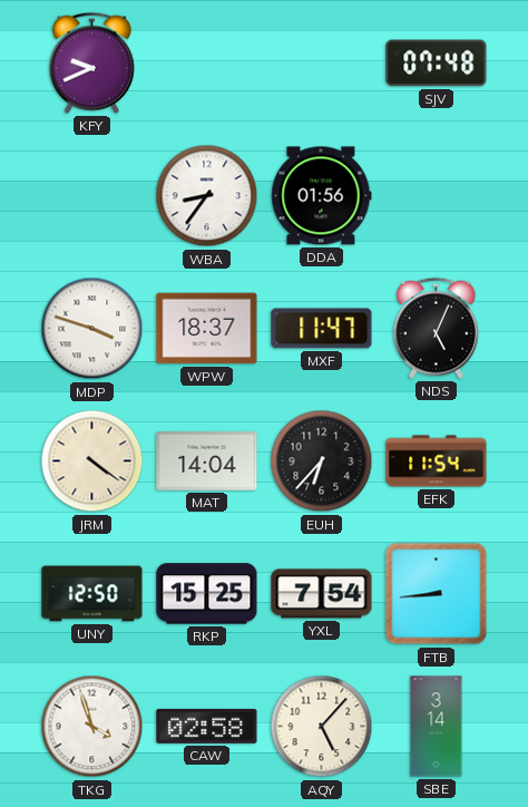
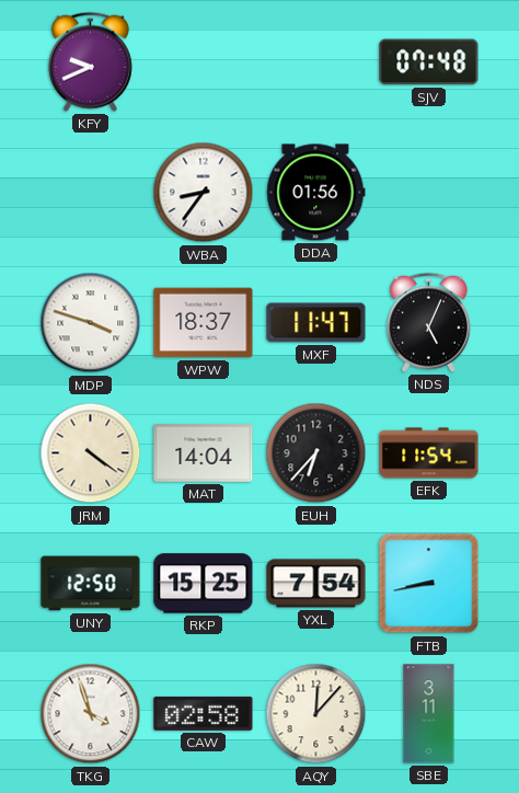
FTB: 8:44 -> 8:43
AQY: 5:07 -> 12:07
SBE: 3:14 -> 3:11
